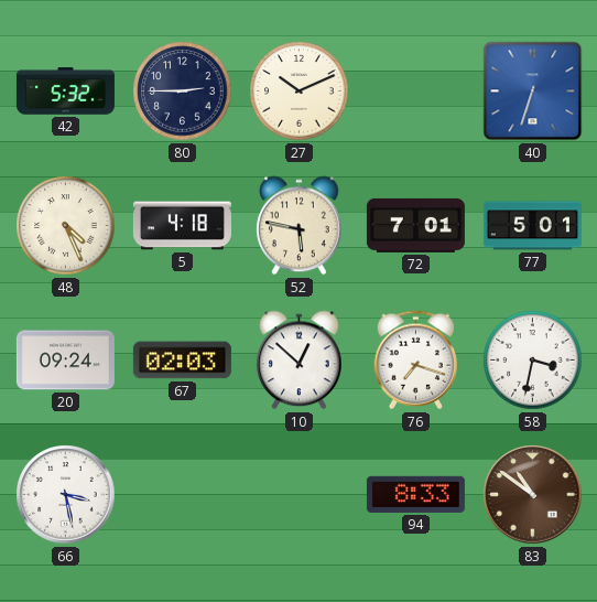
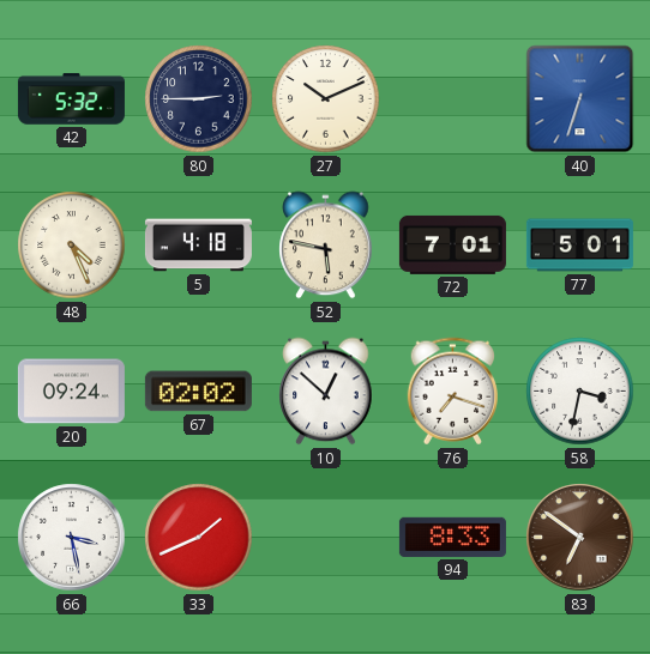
67: 02:03 -> 02:02
33: none -> 1:41
83: 10:51 -> 6:51
